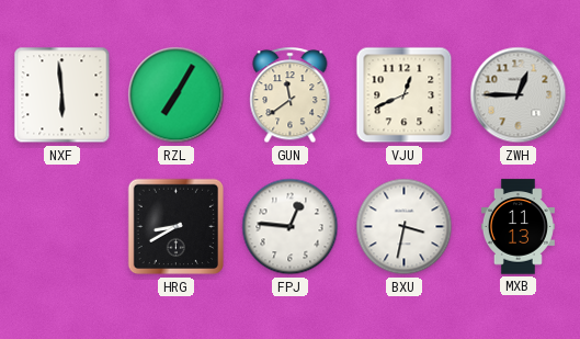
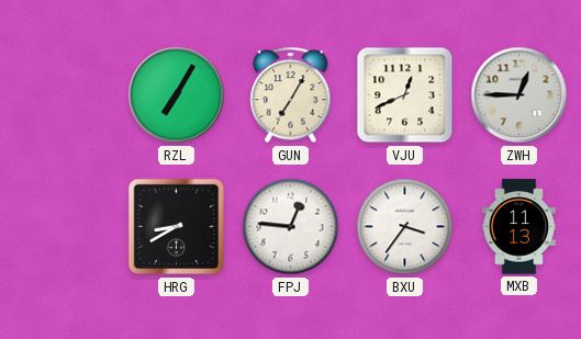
NXF: 5:59 -> none
GUN: 11:39 -> 7:05
BXU: 3:32 -> 3:36
